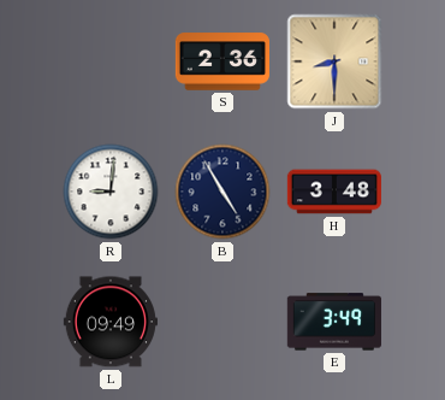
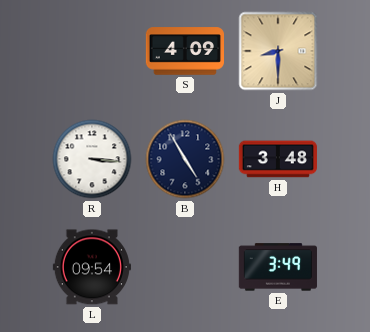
S: 2:36 -> 4:09
R: 9:01 -> 3:16
L: 09:49 -> 09:54
